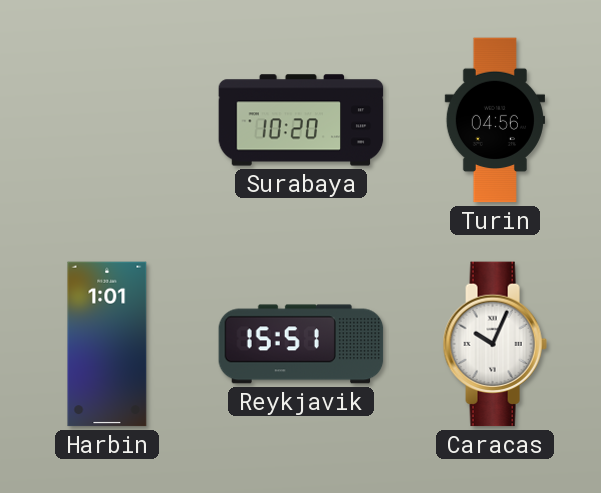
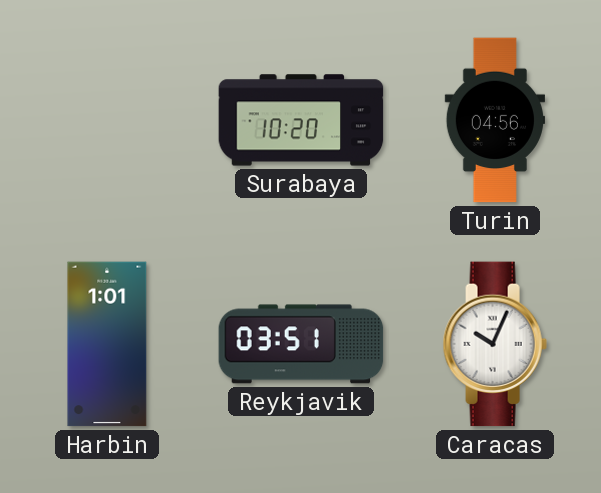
Reykjavik: 15:51 -> 03:51
